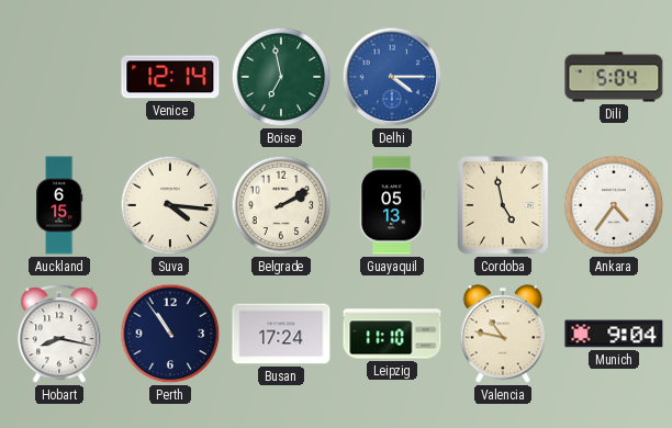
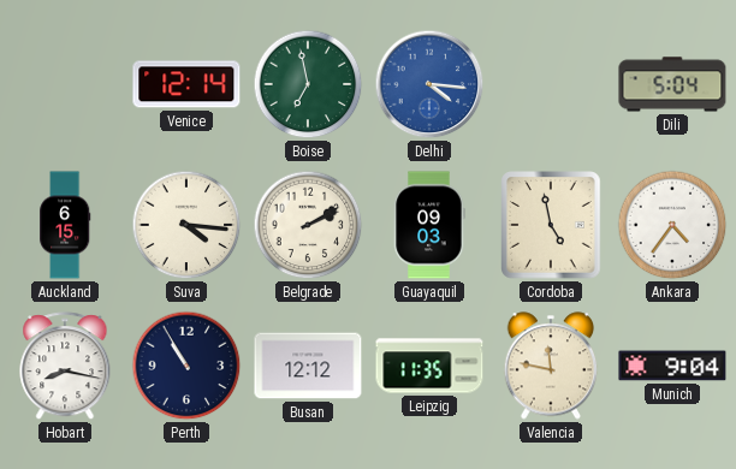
Delhi: 4:15 -> 4:16
Guayaquil: 05:13 -> 09:03
Perth: 10:54 -> 10:55
Busan: 17:24 -> 12:12
Leipzig: 11:10 -> 11:35
Valencia: 10:47 -> 11:47
